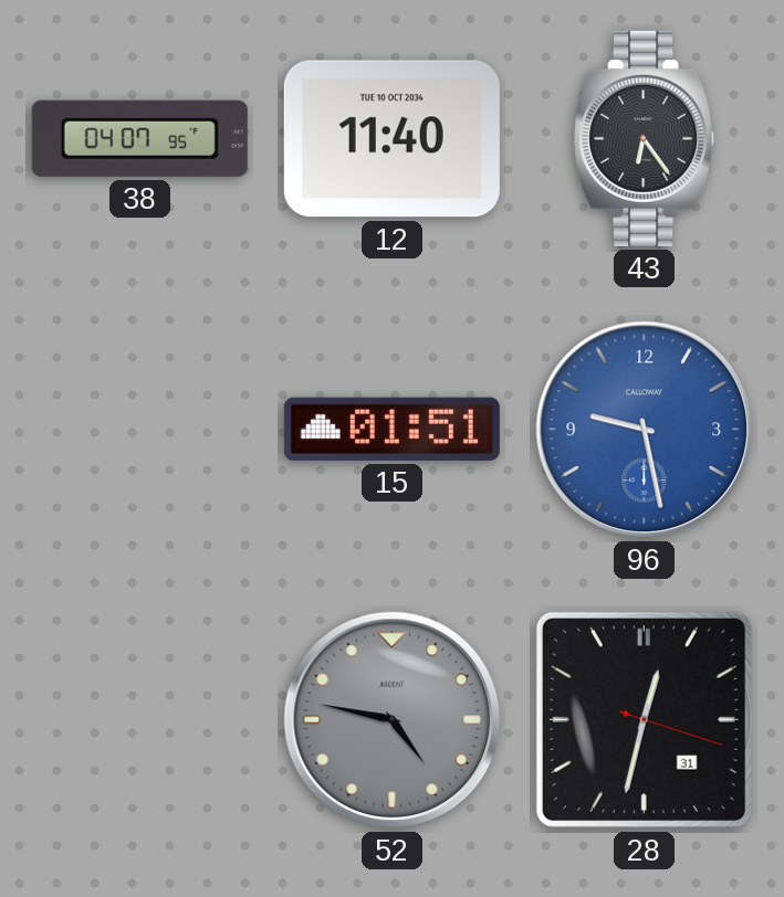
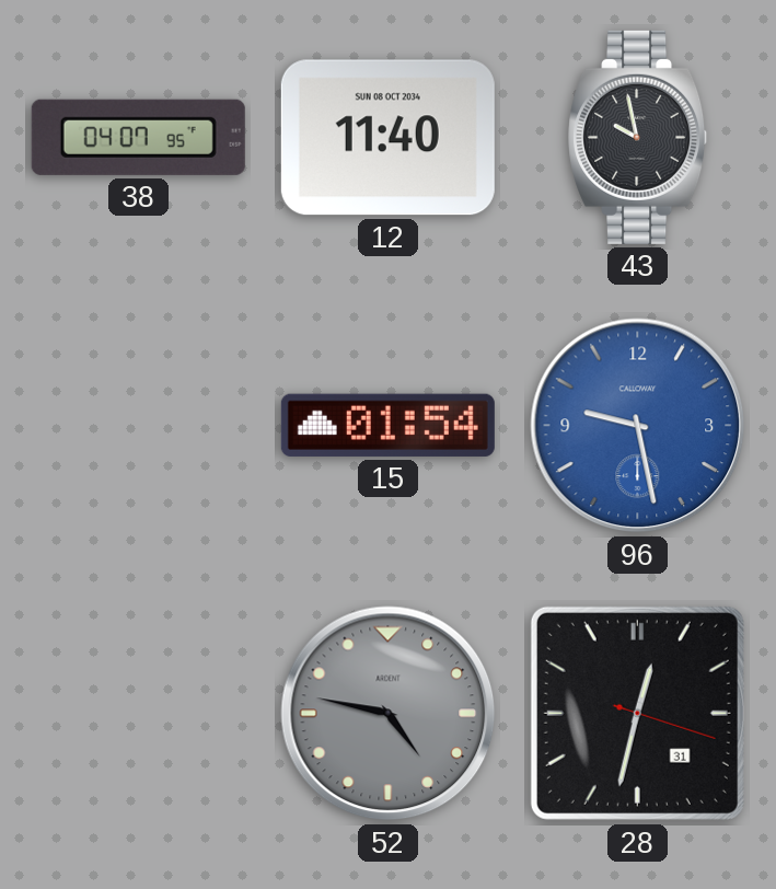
12 date: TUE 10 OCT 2034 -> SUN 08 OCT 2034
43: 6:24 -> 9:58
15: 01:51 -> 01:54
